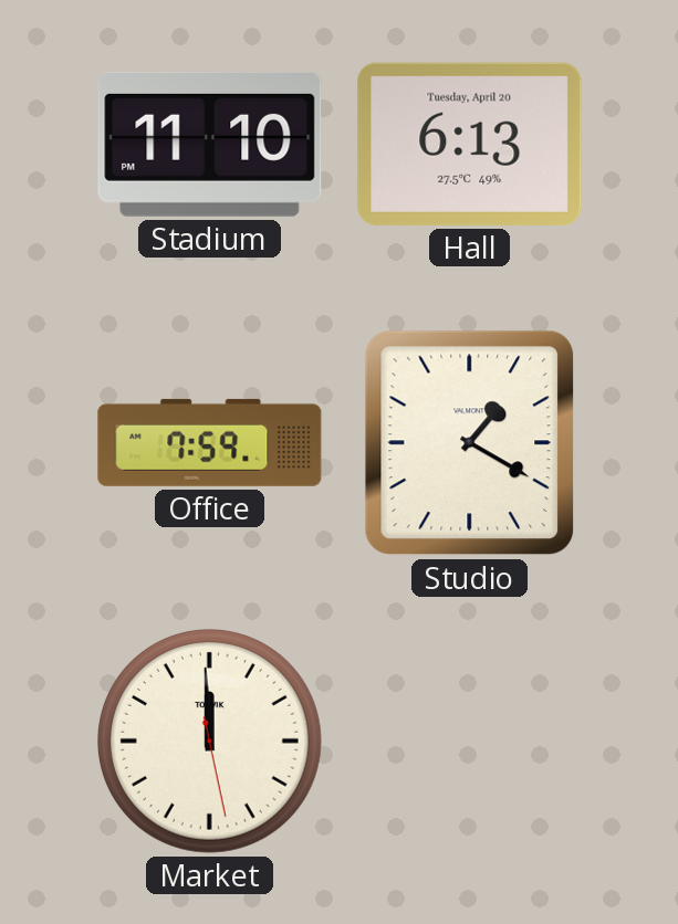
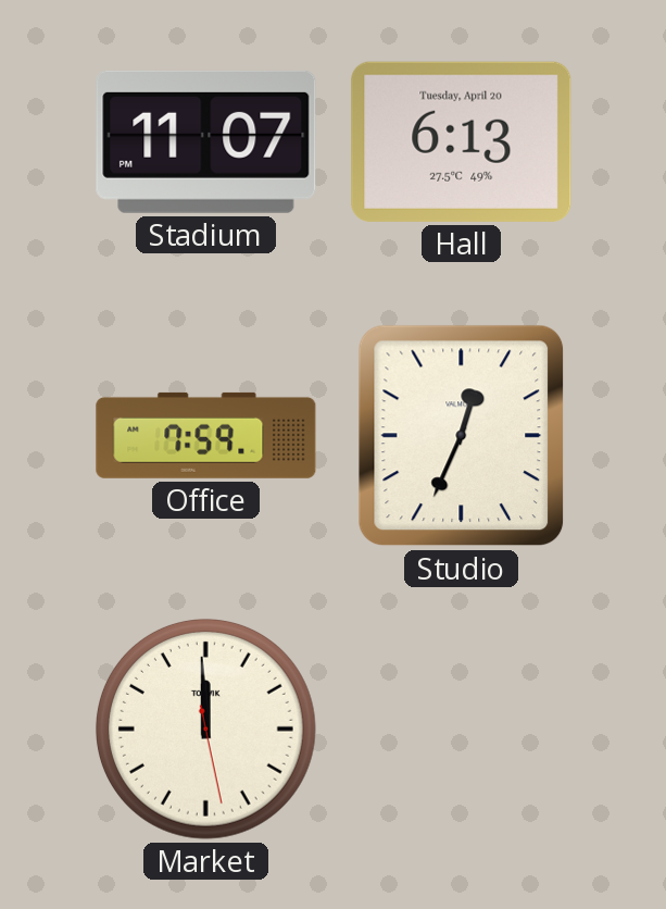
Stadium: 11:10 -> 11:07
Studio: 1:20 -> 12:34
